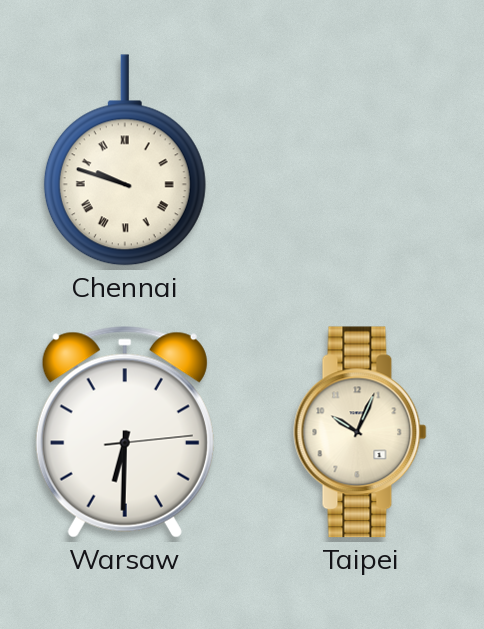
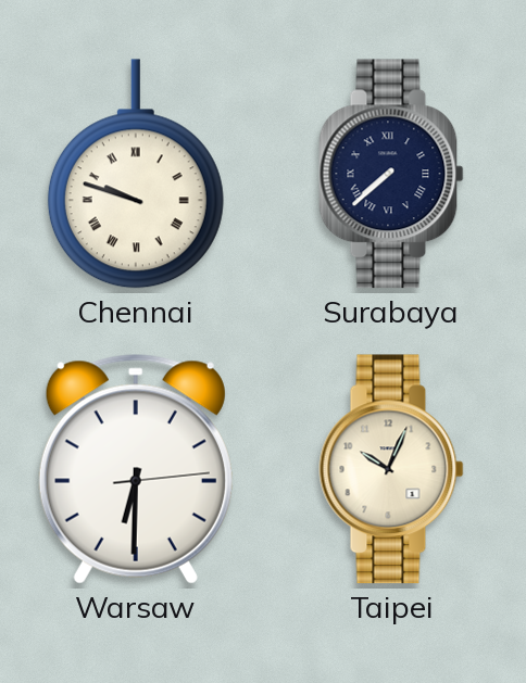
Surabaya: none -> 7:38
